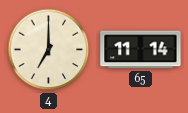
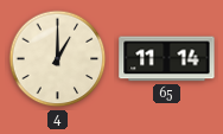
4: 7:00 -> 1:00
